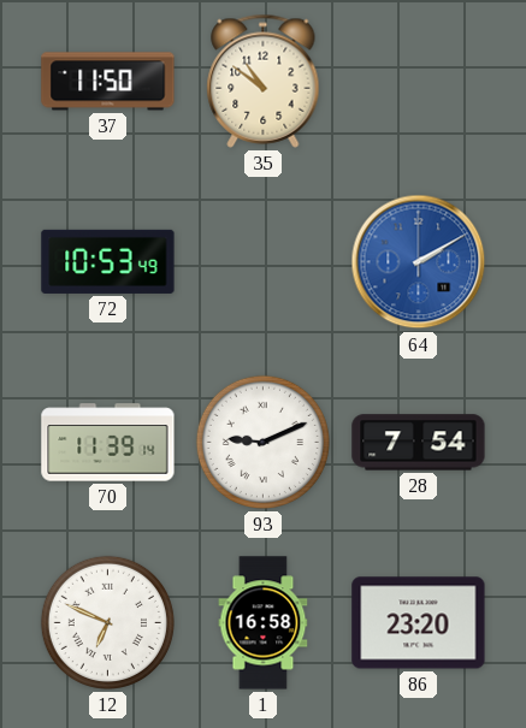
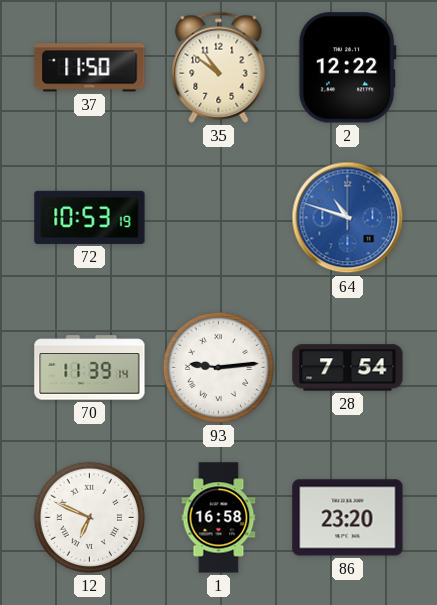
2: none -> 12:22
72: 10:53:49 -> 10:53:19
64: 2:10 -> 10:48
93: 9:11 -> 9:14
